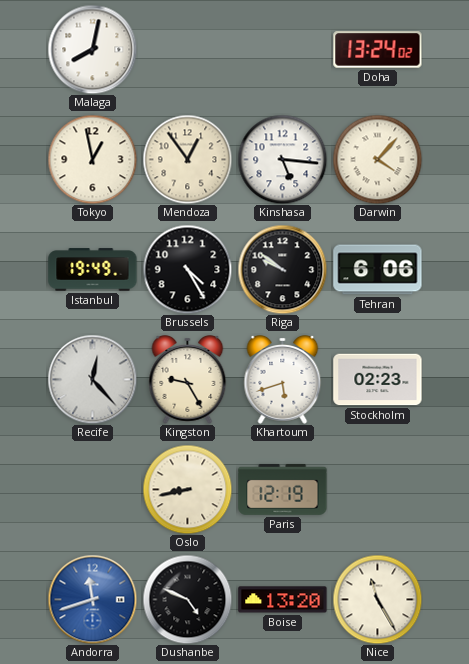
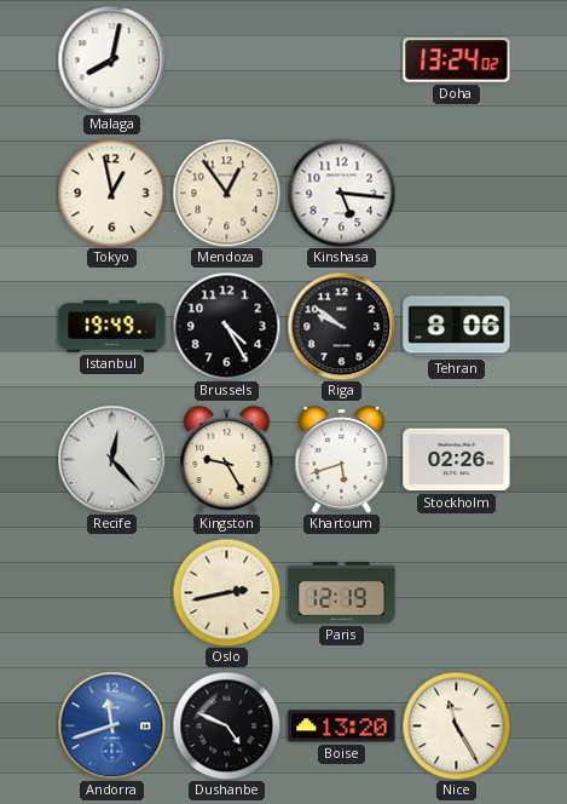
Darwin: 4:07 -> none
Tehran: 6:06 -> 8:06
Stockholm: 02:23 -> 02:26
Oslo: 8:43 -> 2:43
